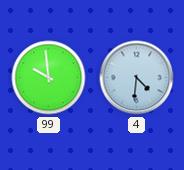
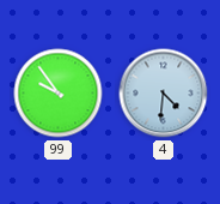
99: 9:59 -> 9:54
